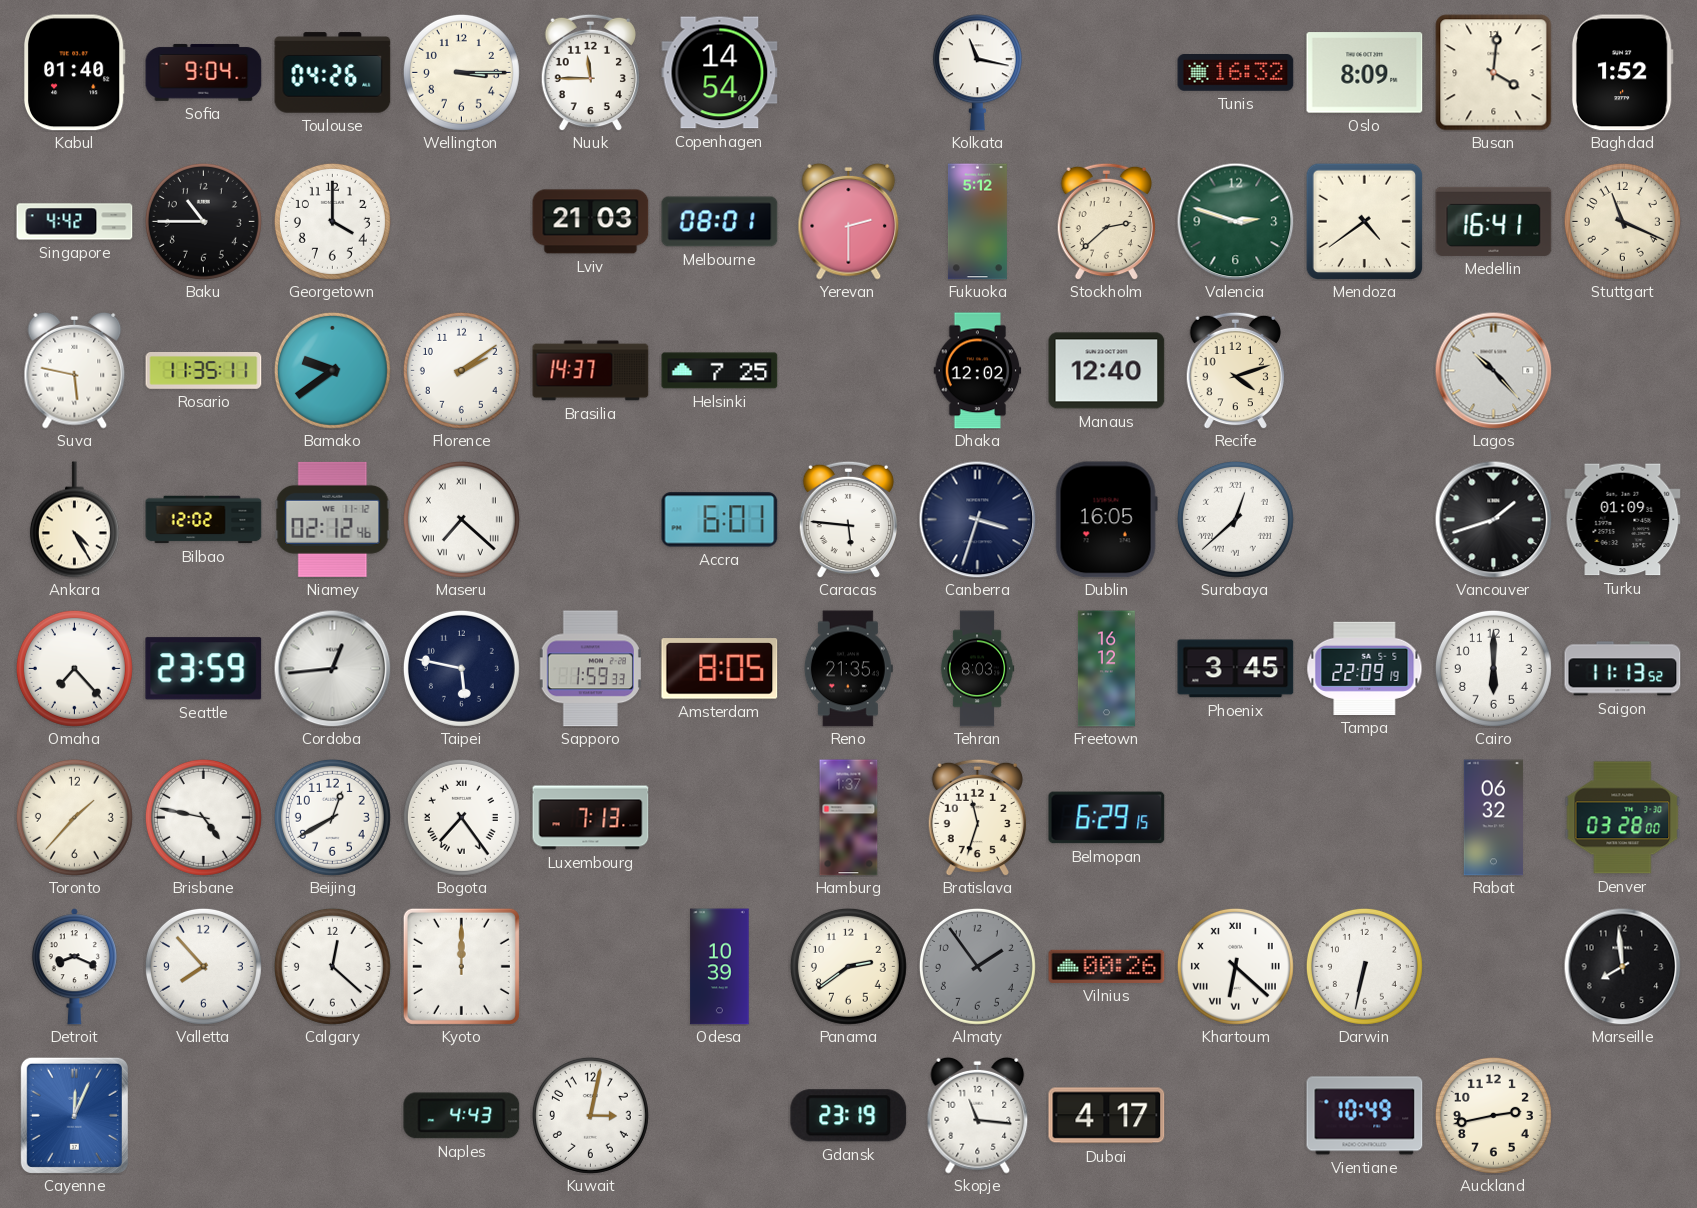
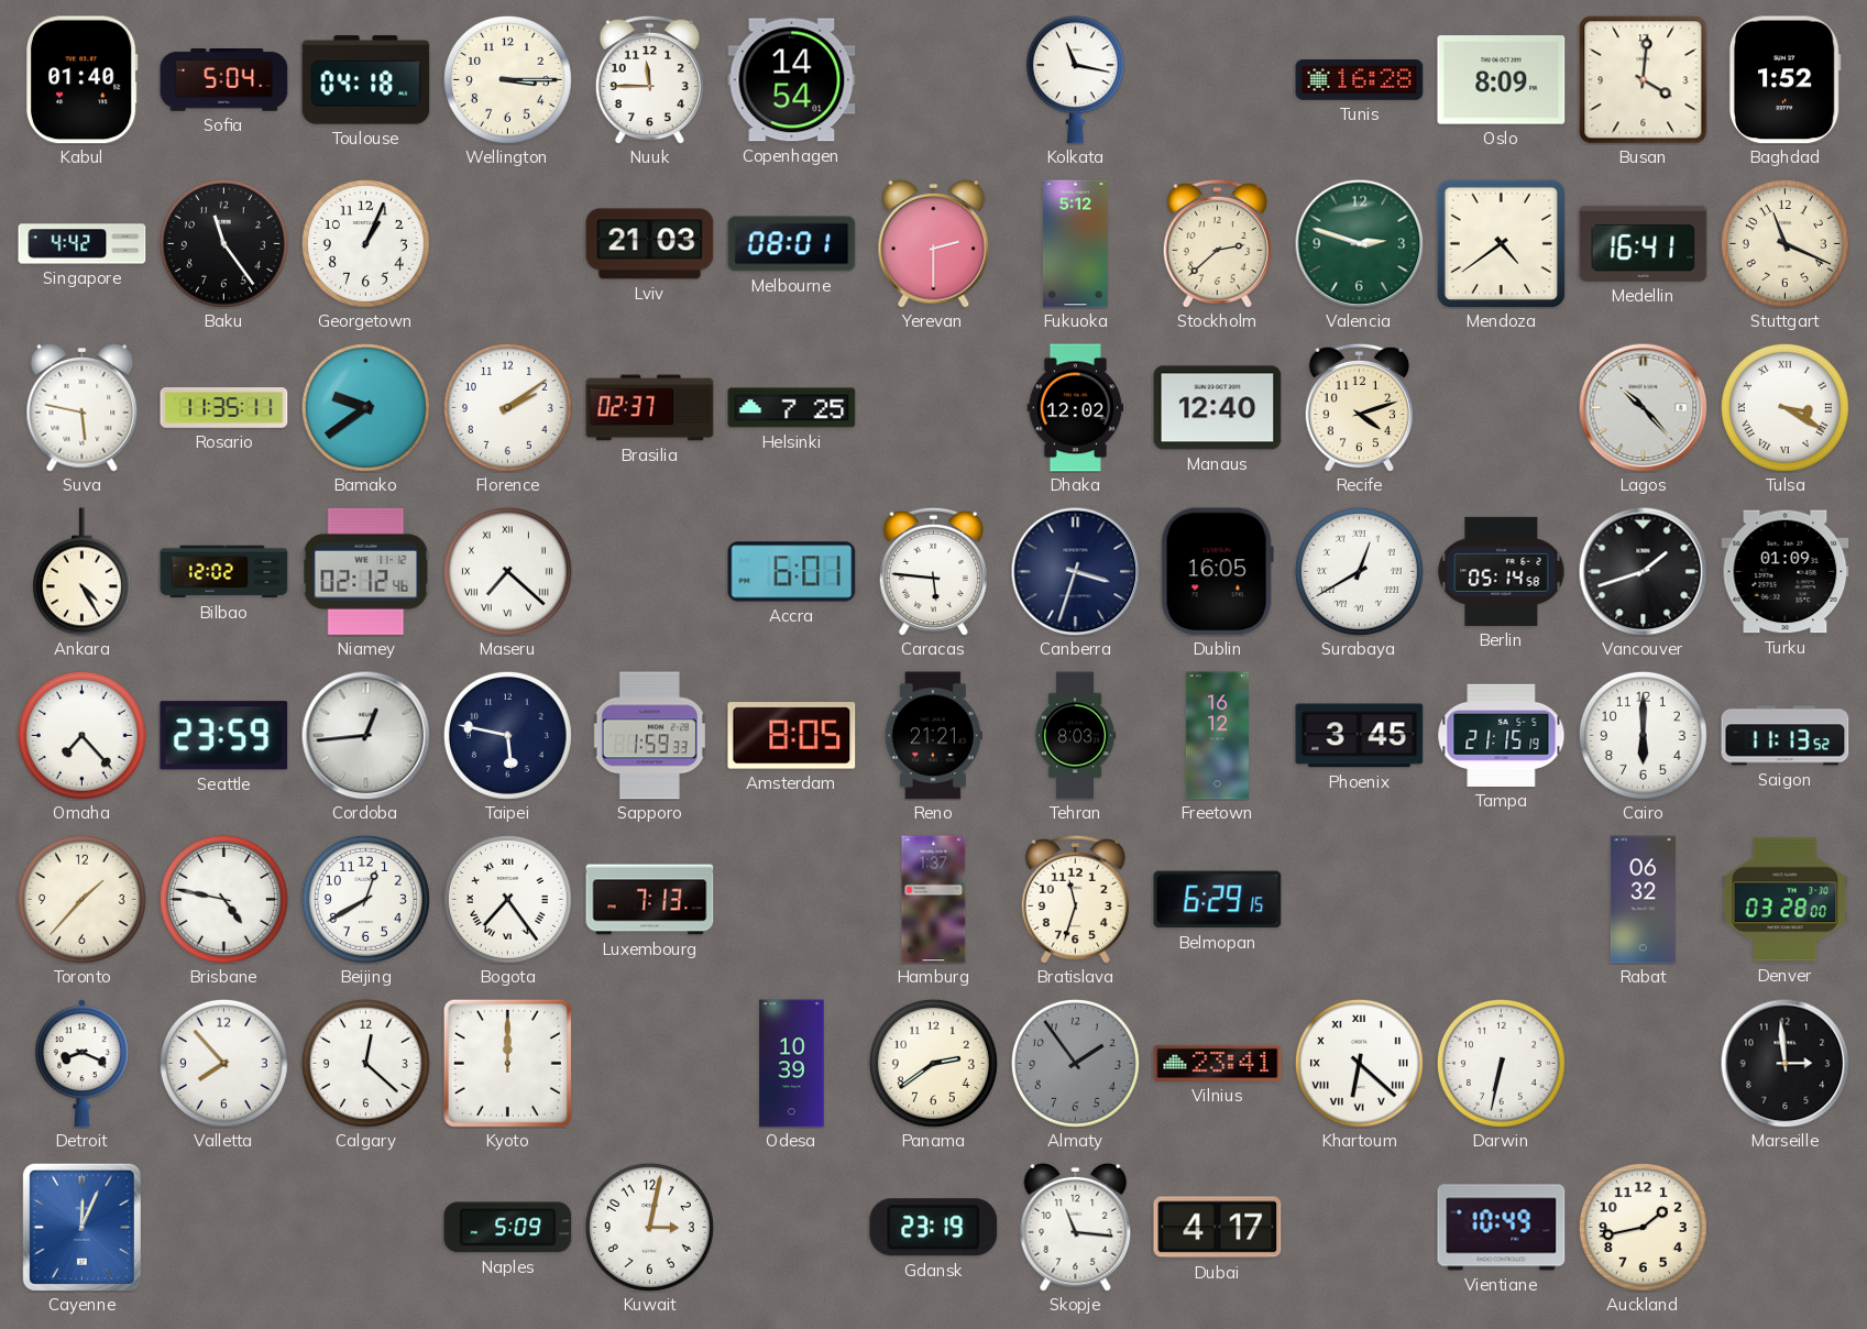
Sofia: 9:04 -> 5:04
Toulouse: 04:26 -> 04:18
Tunis: 16:32 -> 16:28
Baku: 10:45 -> 11:24
Georgetown: 4:00 -> 1:04
Brasilia: 14:37 -> 02:37
Tulsa: none -> 3:20
Surabaya: 12:38 -> 12:40
Berlin: none -> 05:14
Reno: 21:35 -> 21:21
Tampa: 22:09 -> 21:15
Vilnius: 00:26 -> 23:41
Marseille: 7:59 -> 2:59
Naples: 4:43 -> 5:09
Auckland: 2:43 -> 1:43
